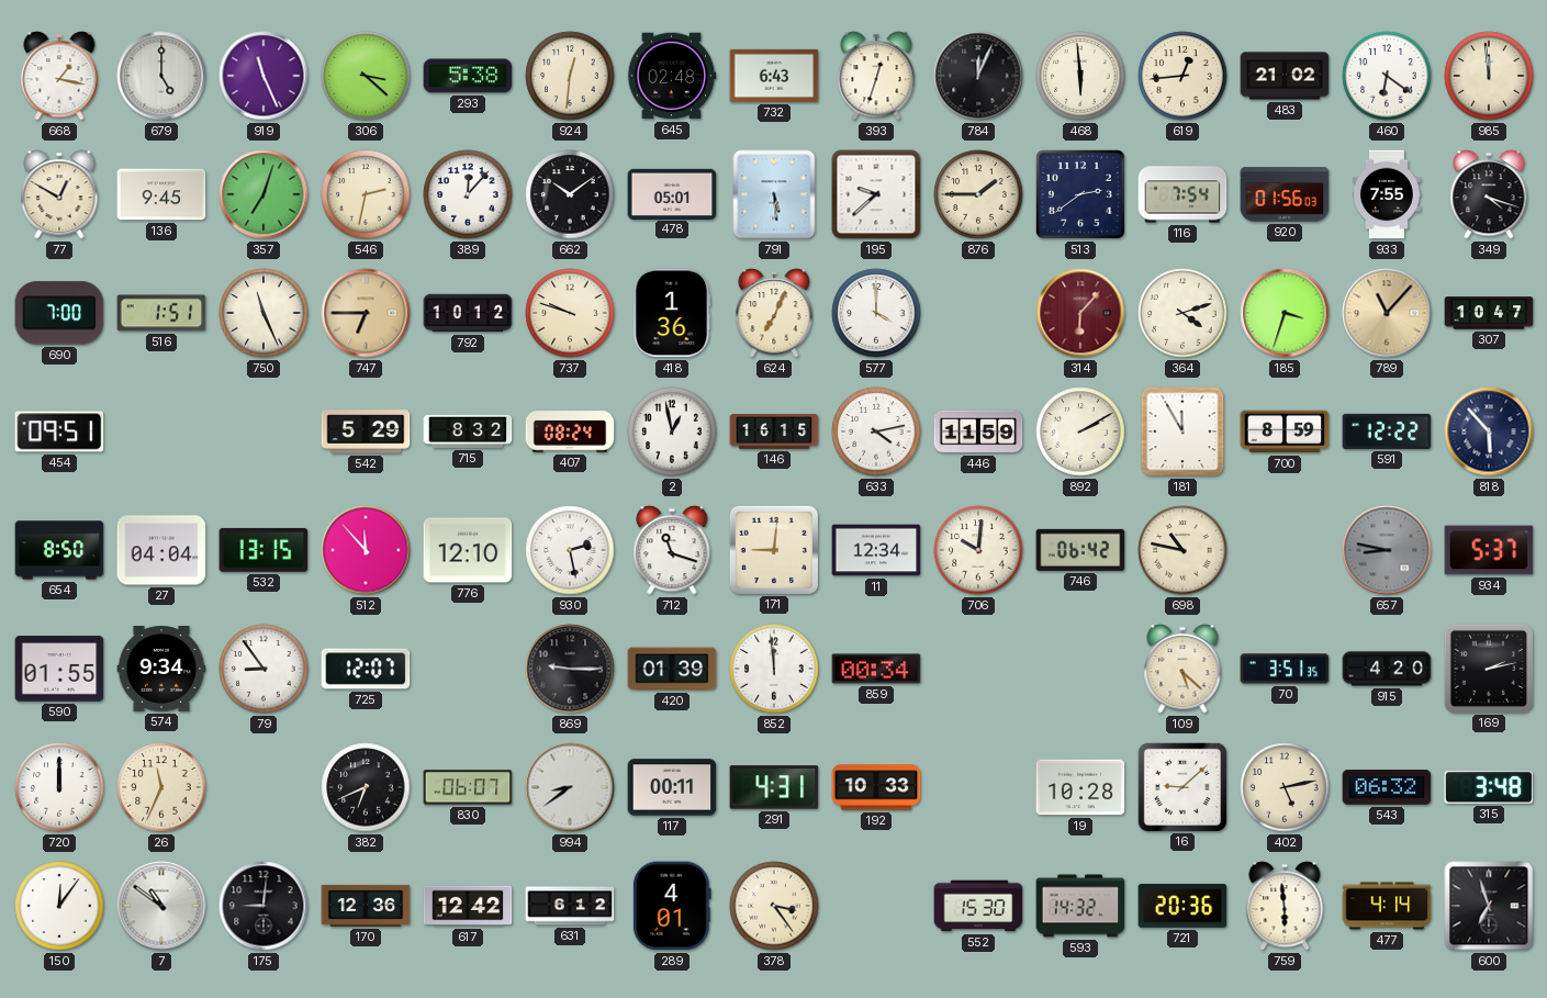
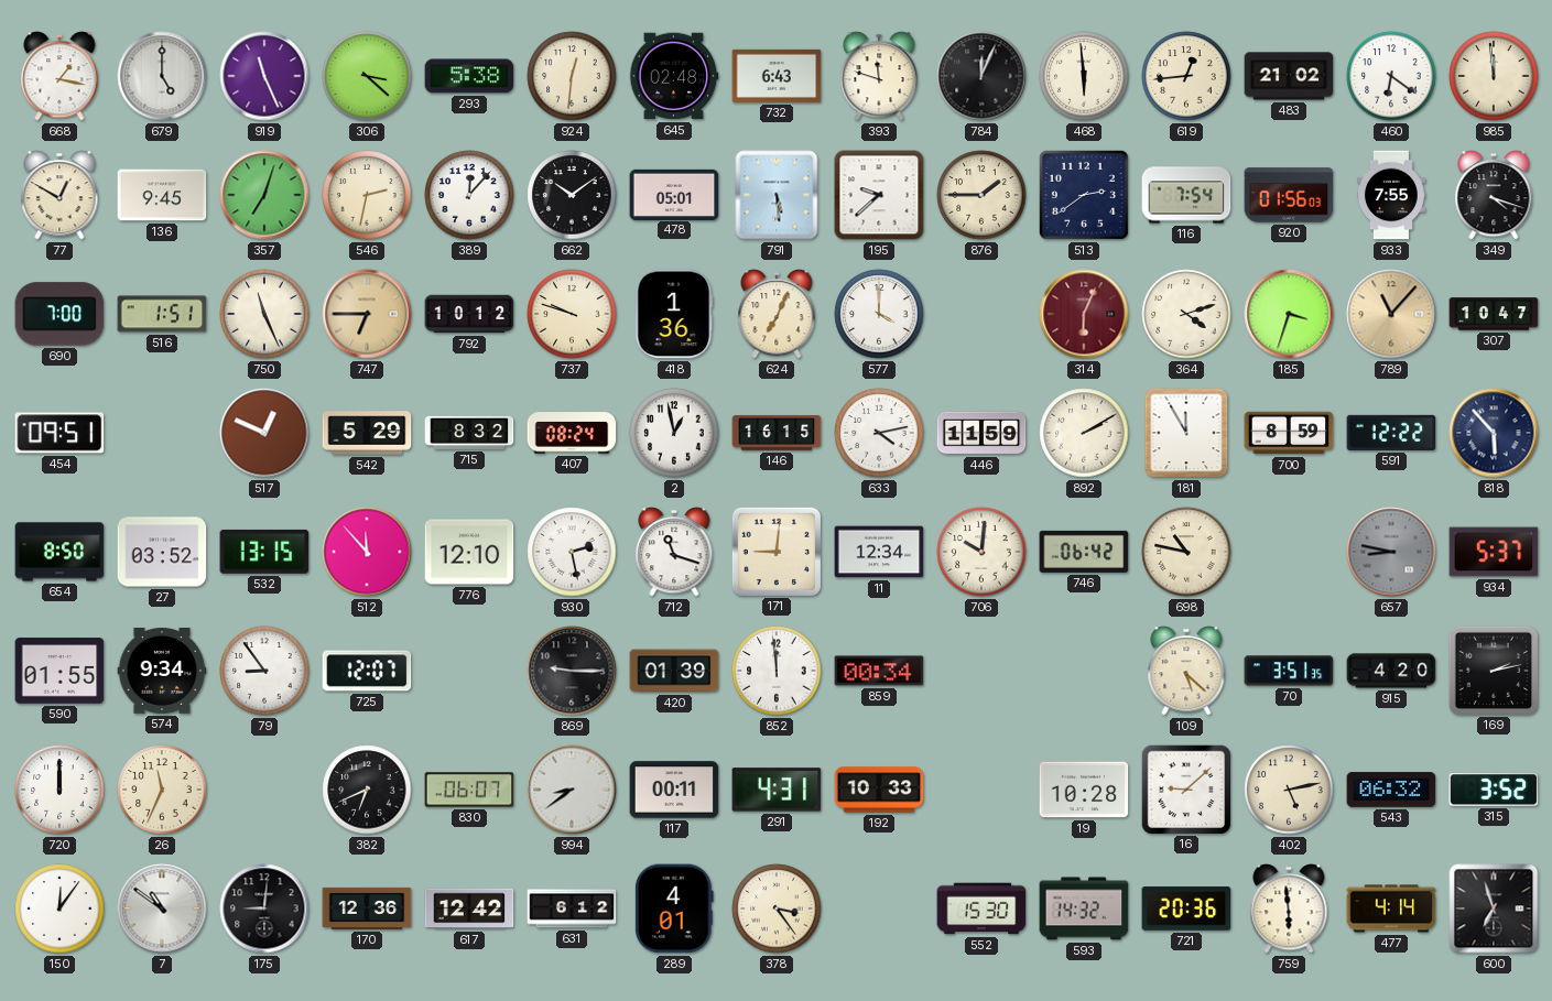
393: 12:33 -> 11:48
314: 6:07 -> 6:04
517: none -> 12:49
27: 04:04 -> 03:52
315: 3:48 -> 3:52
